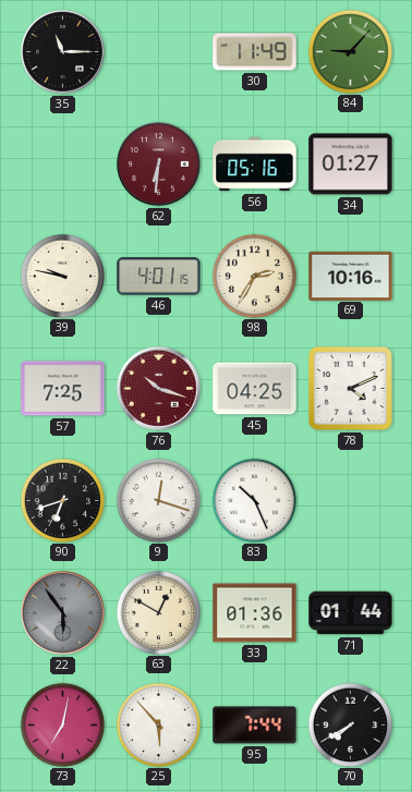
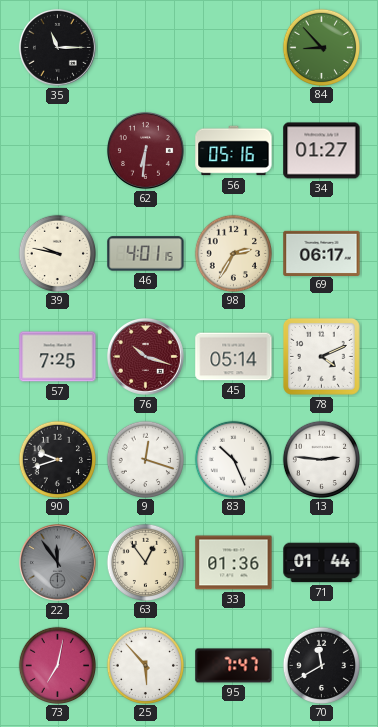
30: 11:49 -> none
84: 9:07 -> 8:53
69: 10:16 -> 06:17
45: 04:25 -> 05:14
90: 6:42 -> 9:42
13: none -> 2:46
22: 5:54 -> 11:54
63: 12:50 -> 12:54
95: 7:44 -> 7:47
70: 7:40 -> 11:40
